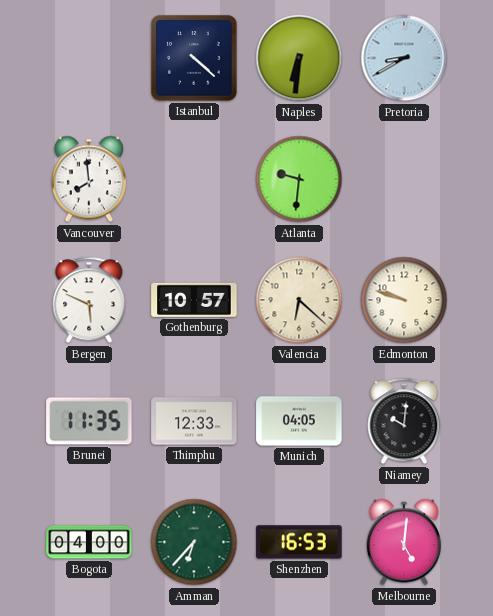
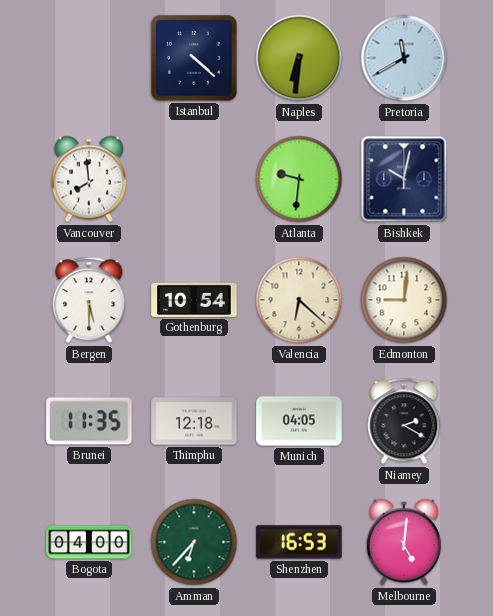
Pretoria: 8:40 -> 11:40
Bishkek: none -> 10:02
Bergen: 5:49 -> 5:30
Gothenburg: 10:57 -> 10:54
Edmonton: 9:48 -> 9:01
Thimphu: 12:33 -> 12:18
Niamey: 10:01 -> 2:20
